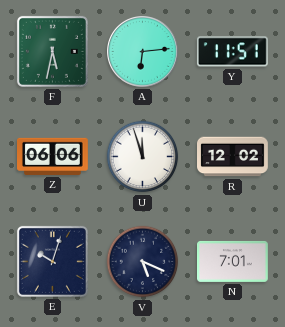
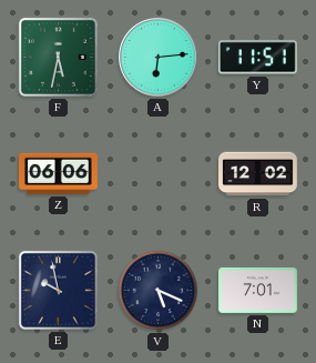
U: 11:57 -> none
E: 10:03 -> 9:58
